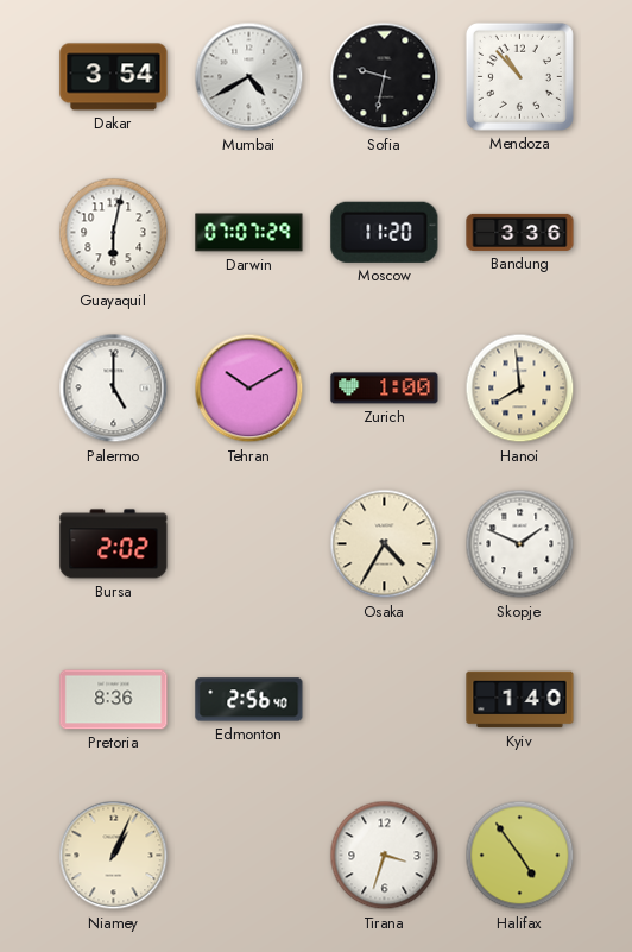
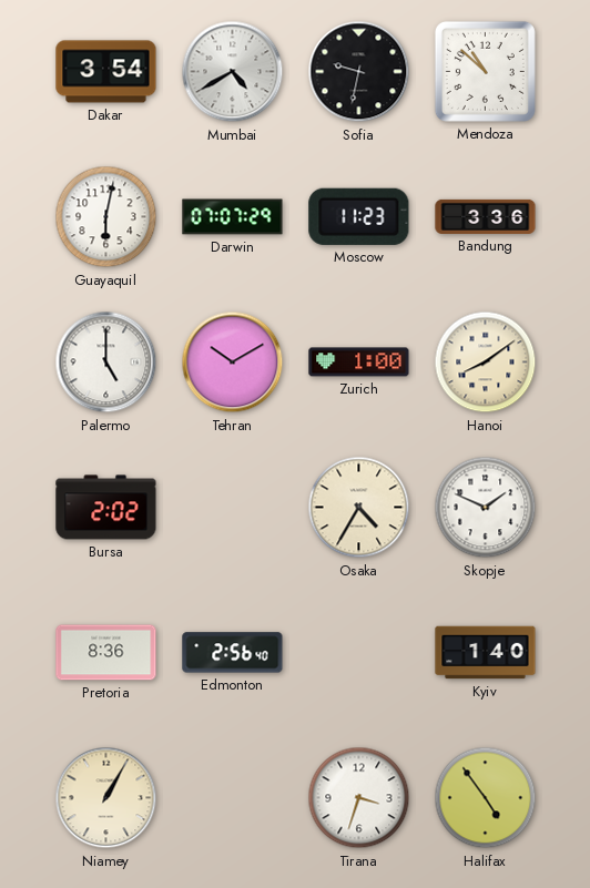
Mendoza: 10:53 -> 10:52
Moscow: 11:20 -> 11:23
Hanoi: 7:59 -> 8:09
Niamey: 1:04 -> 1:05
